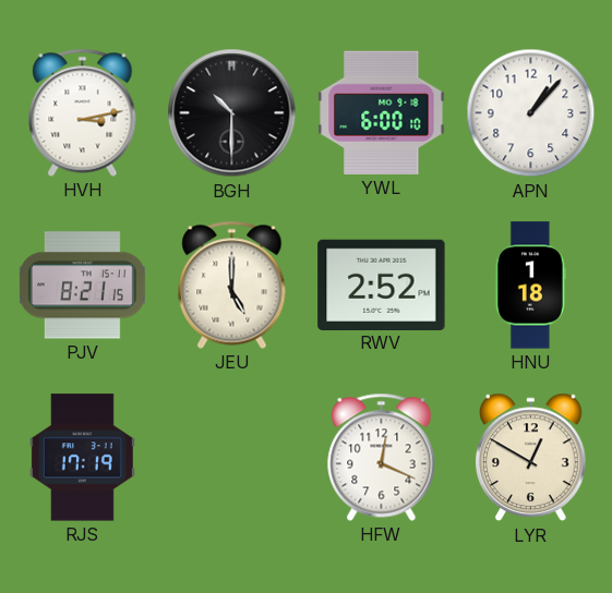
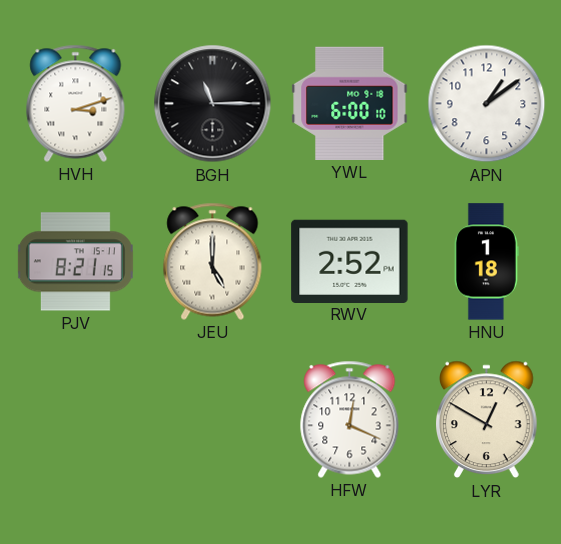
HVH: 3:13 -> 3:12
BGH: 10:30 -> 11:15
APN: 1:07 -> 1:09
RJS: 17:19 -> none
